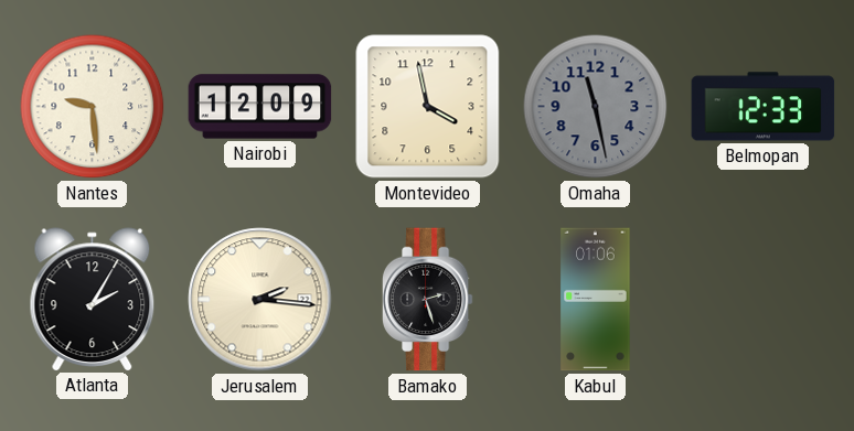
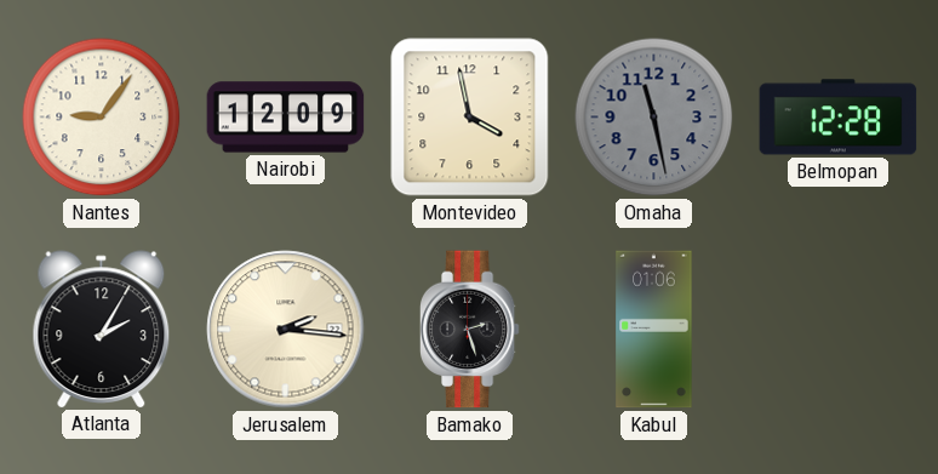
Nantes: 9:29 -> 9:06
Belmopan: 12:33 -> 12:28
